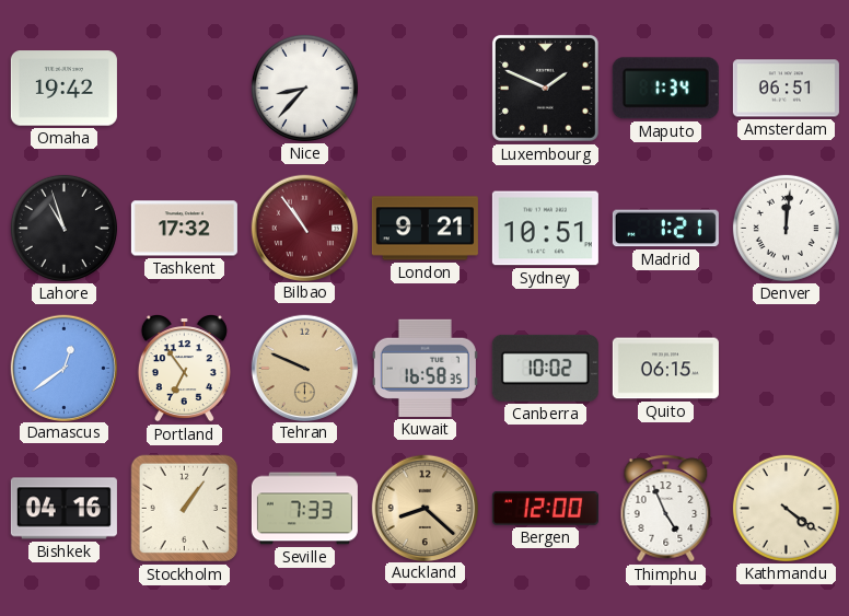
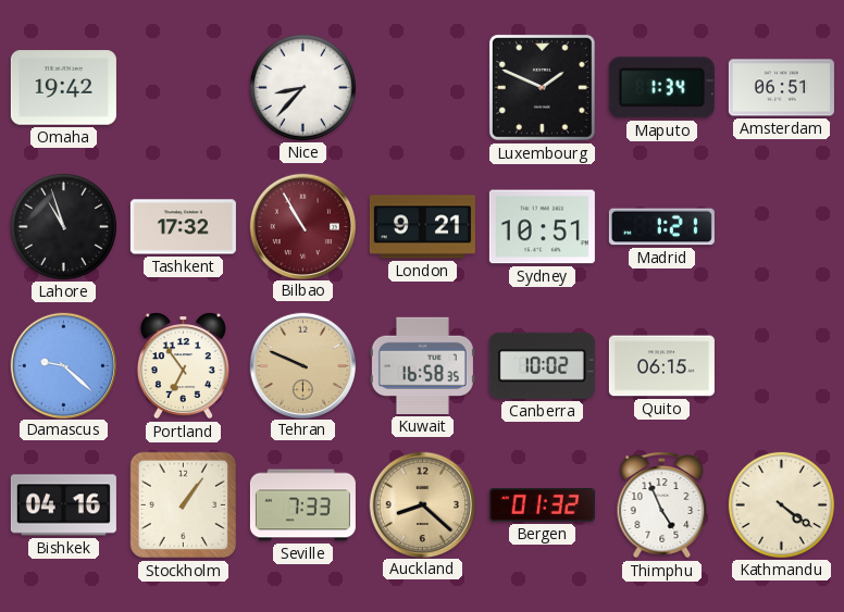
Bilbao: 10:54 -> 10:55
Denver: 12:01 -> none
Damascus: 12:39 -> 9:22
Bergen: 12:00 -> 01:32
